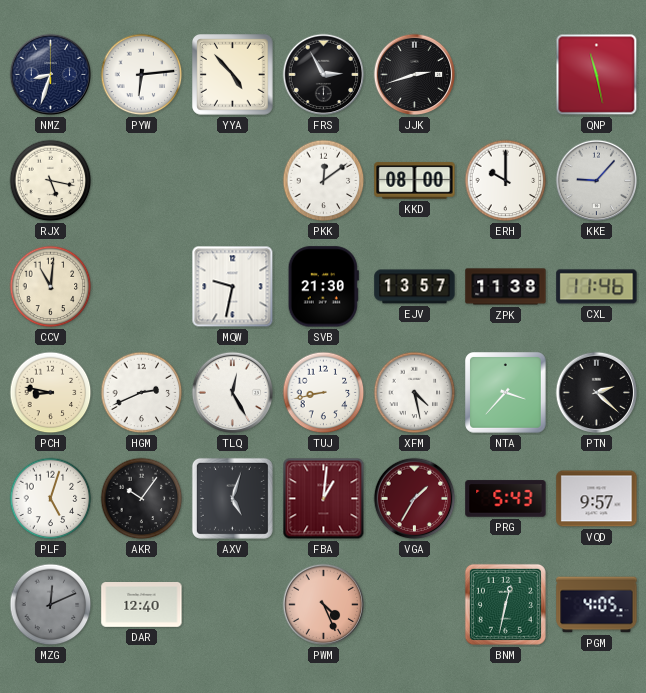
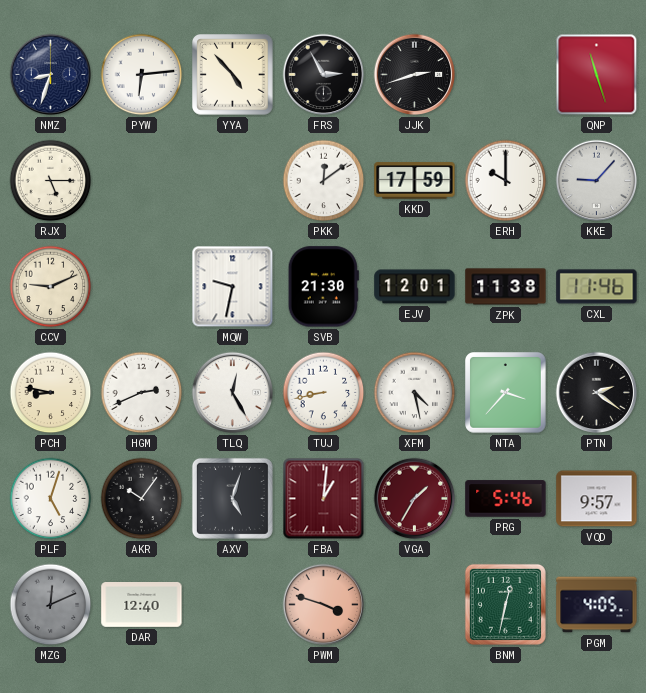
QNP: 11:28 -> 11:27
RJX: 5:17 -> 5:15
KKD: 08:00 -> 17:59
CCV: 11:01 -> 9:11
EJV: 13:57 -> 12:01
PTN: 2:22 -> 2:21
PRG: 5:43 -> 5:46
PWM: 4:26 -> 3:48
